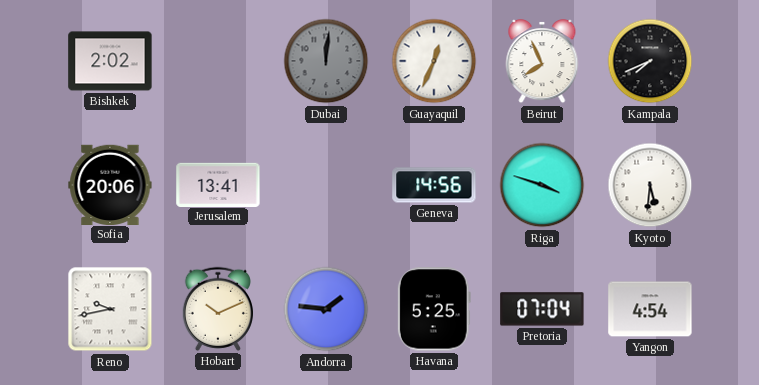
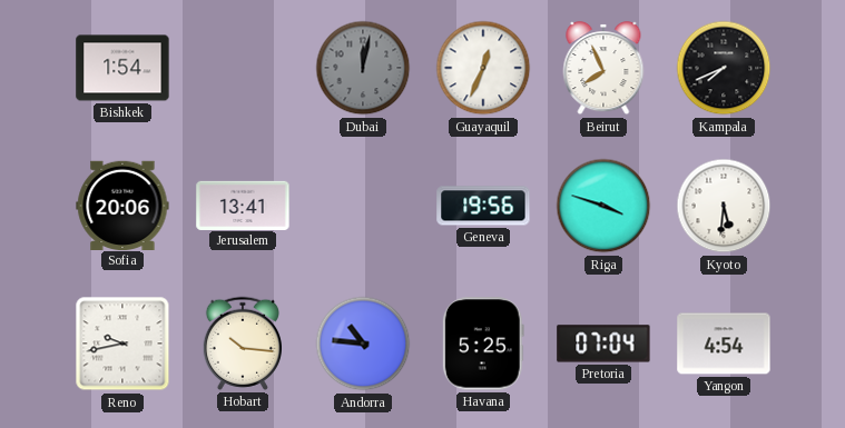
Bishkek: 2:02 -> 1:54
Dubai: 12:01 -> 12:02
Geneva: 14:56 -> 19:56
Hobart: 10:11 -> 10:16
Andorra: 1:46 -> 10:46
